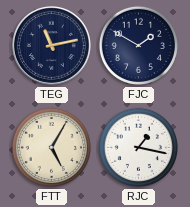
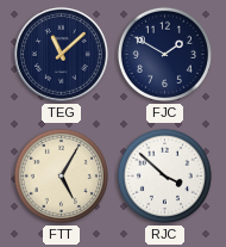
TEG: 11:13 -> 11:08
RJC: 1:17 -> 3:52
